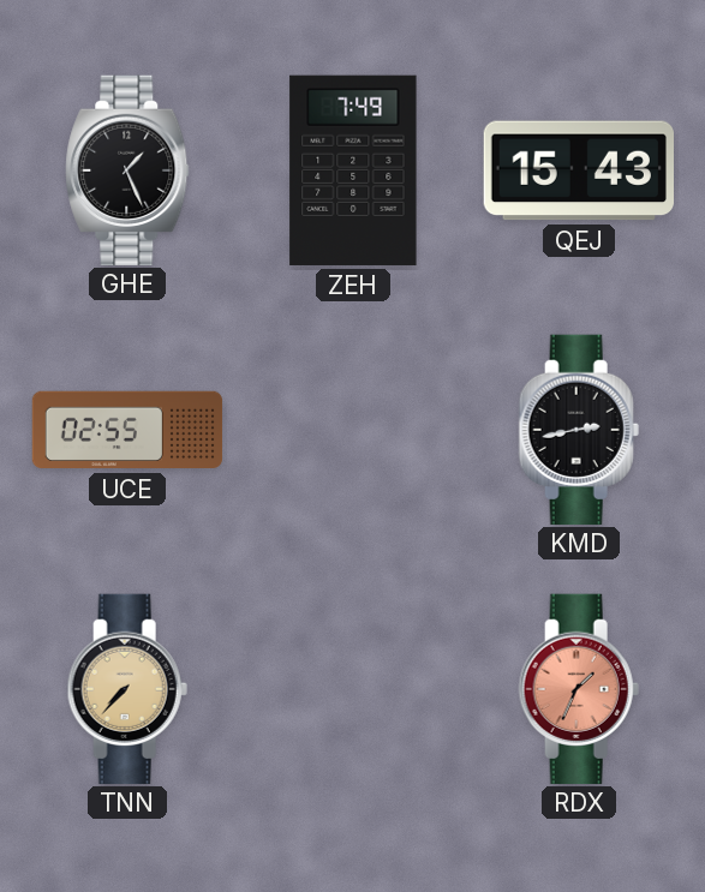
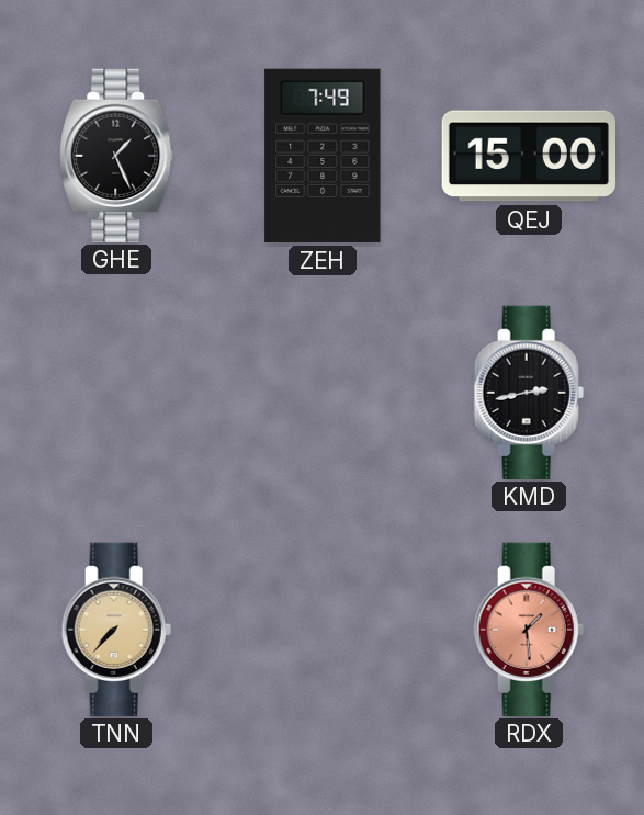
QEJ: 15:43 -> 15:00
UCE: 02:55 -> none
RDX: 1:34 -> 1:29
